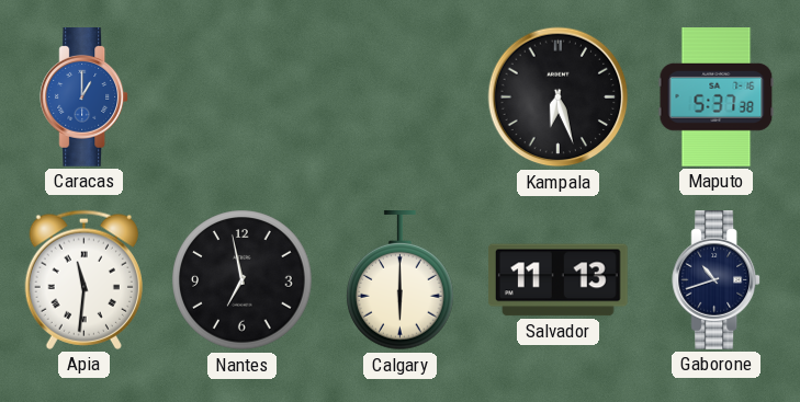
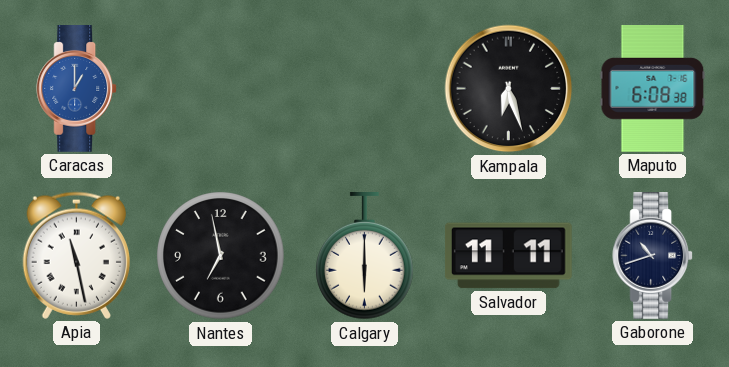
Maputo: 5:37 -> 6:08
Apia: 11:31 -> 11:28
Salvador: 11:13 -> 11:11
